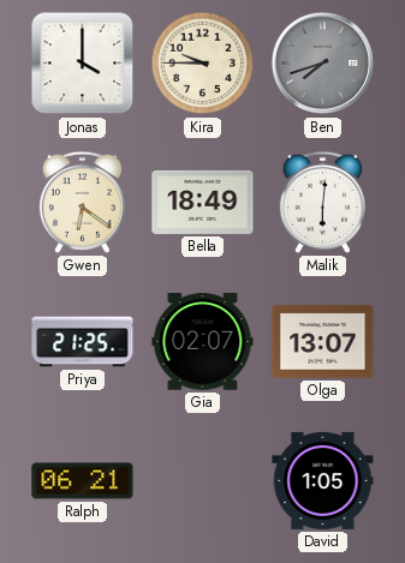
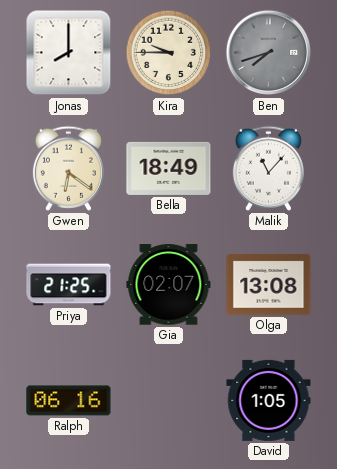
Jonas: 4:00 -> 8:00
Malik: 6:01 -> 11:07
Olga: 13:07 -> 13:08
Ralph: 06:21 -> 06:16
